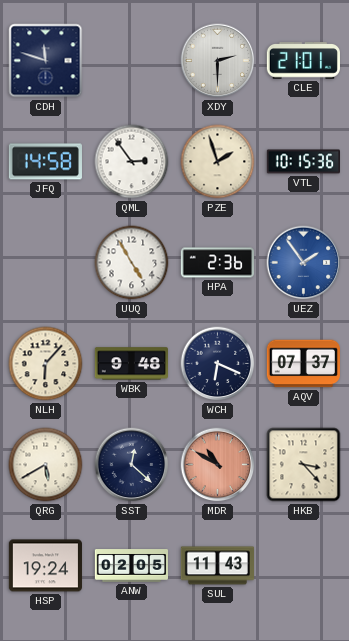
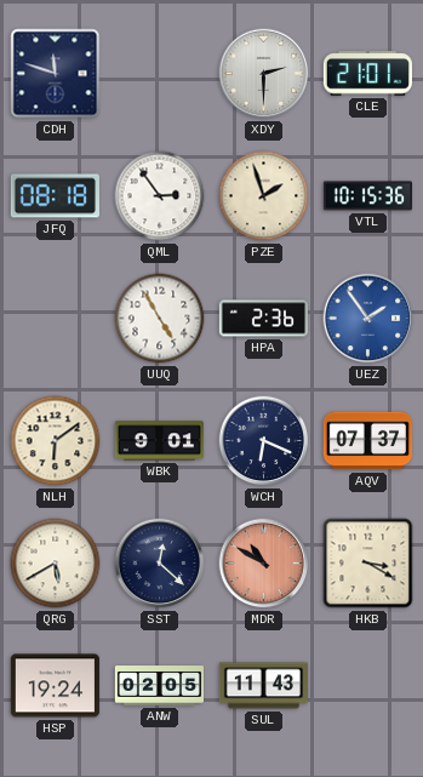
JFQ: 14:58 -> 08:18
NLH: 6:07 -> 6:09
WBK: 9:48 -> 9:01
HKB: 3:23 -> 3:20
